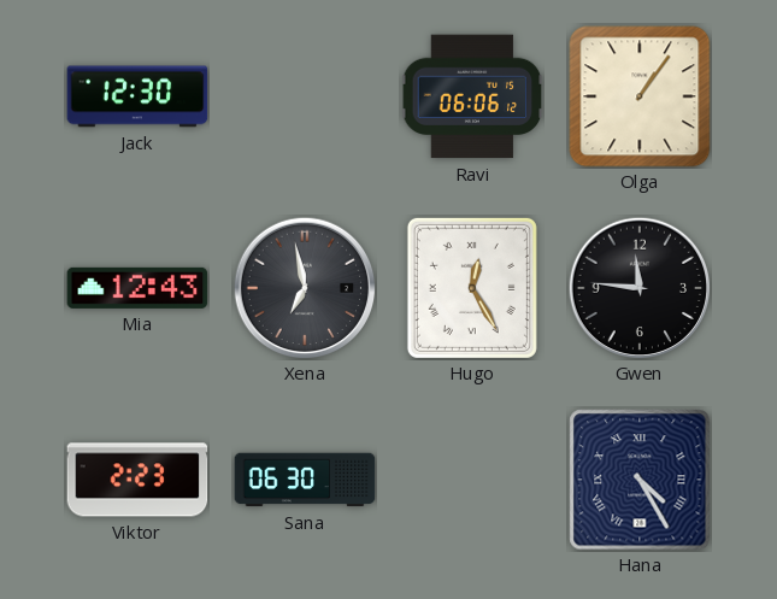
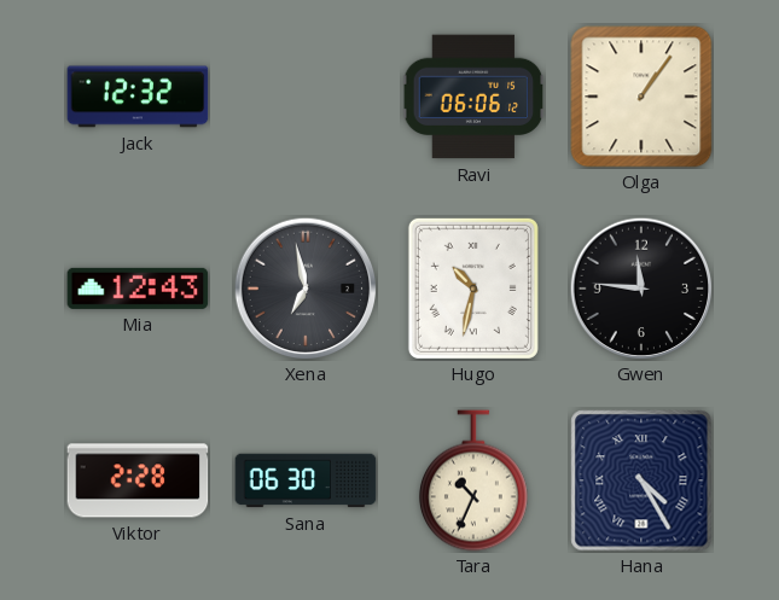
Jack: 12:30 -> 12:32
Hugo: 12:25 -> 10:32
Viktor: 2:23 -> 2:28
Tara: none -> 10:34
